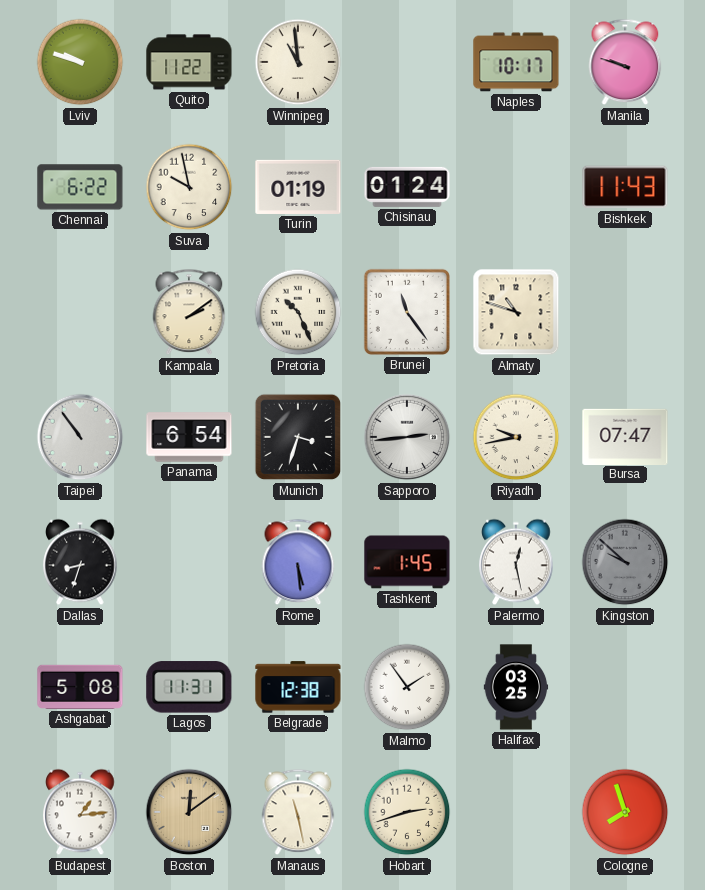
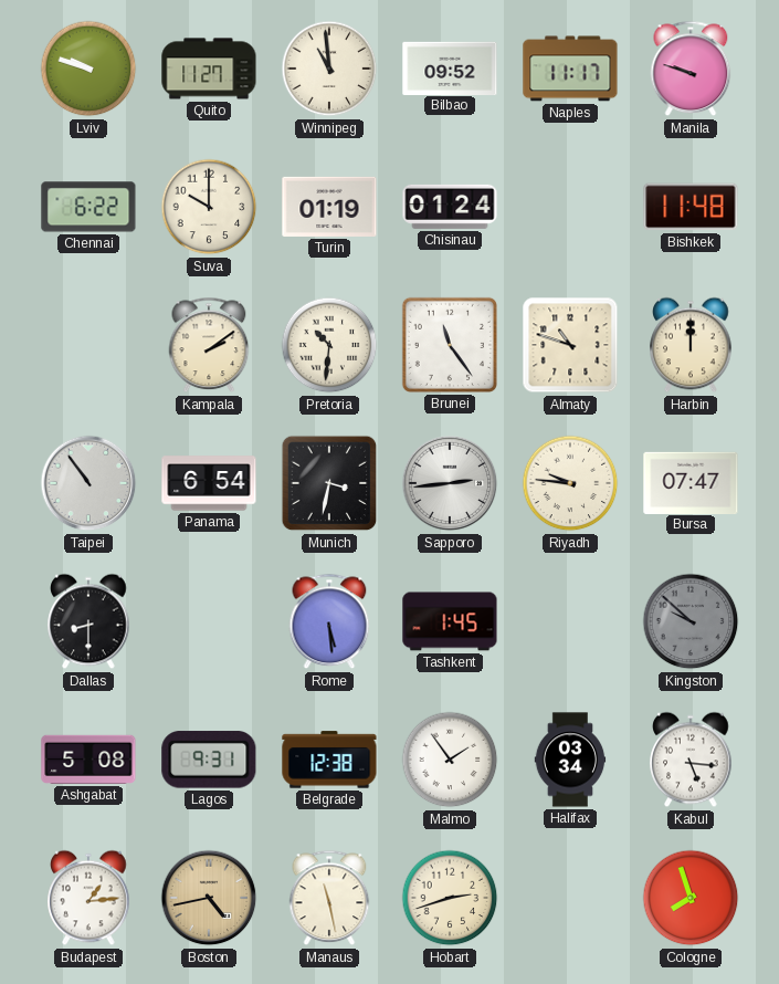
Quito: 11:22 -> 11:27
Bilbao: none -> 09:52
Naples: 10:17 -> 11:17
Suva: 9:58 -> 10:00
Bishkek: 11:43 -> 11:48
Pretoria: 10:26 -> 10:31
Harbin: none -> 12:00
Munich: 3:33 -> 3:32
Riyadh: 9:43 -> 9:46
Dallas: 8:33 -> 8:30
Palermo: 12:28 -> none
Lagos: 11:31 -> 9:31
Halifax: 03:25 -> 03:34
Kabul: none -> 5:16
Boston: 12:09 -> 4:43
